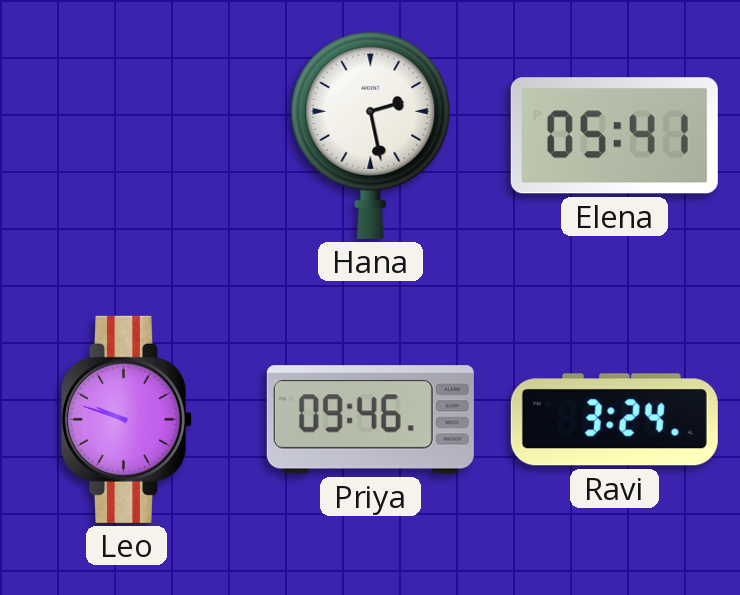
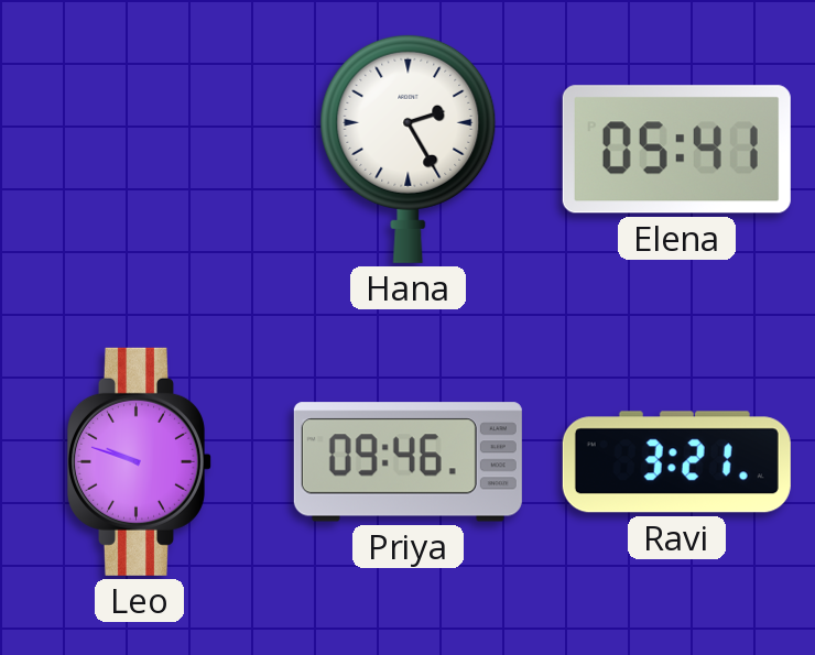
Hana: 2:28 -> 2:25
Ravi: 3:24 -> 3:21
